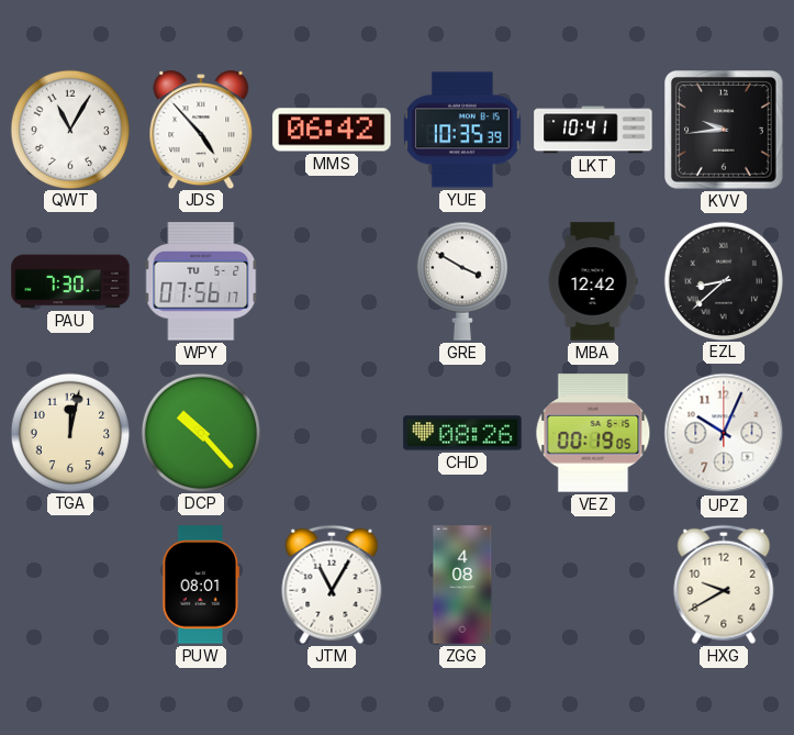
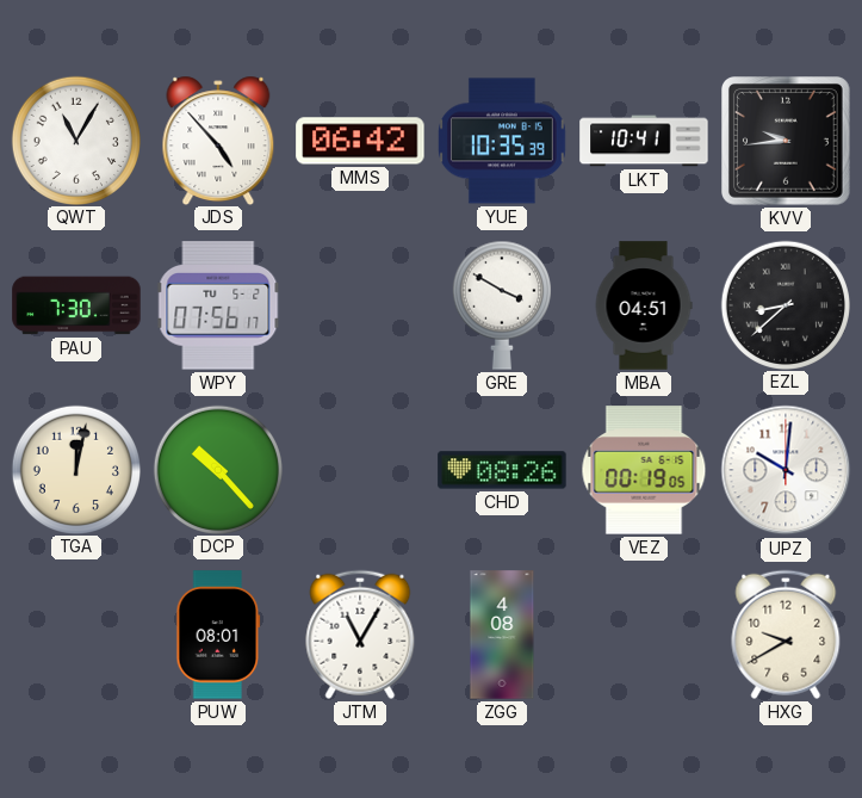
MBA: 12:42 -> 04:51
UPZ: 10:04 -> 10:01
